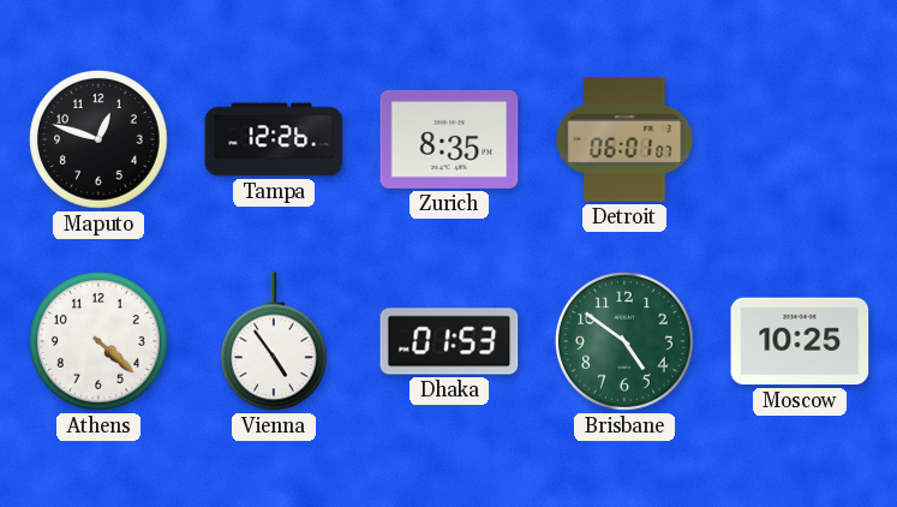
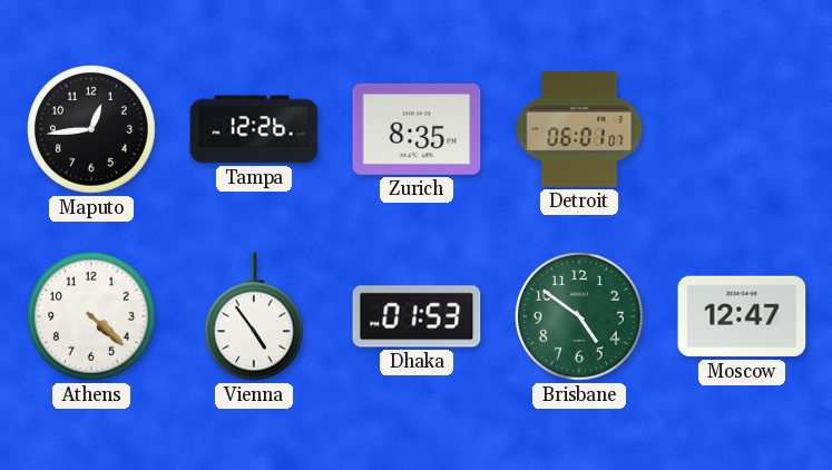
Maputo: 12:48 -> 12:44
Moscow: 10:25 -> 12:47
